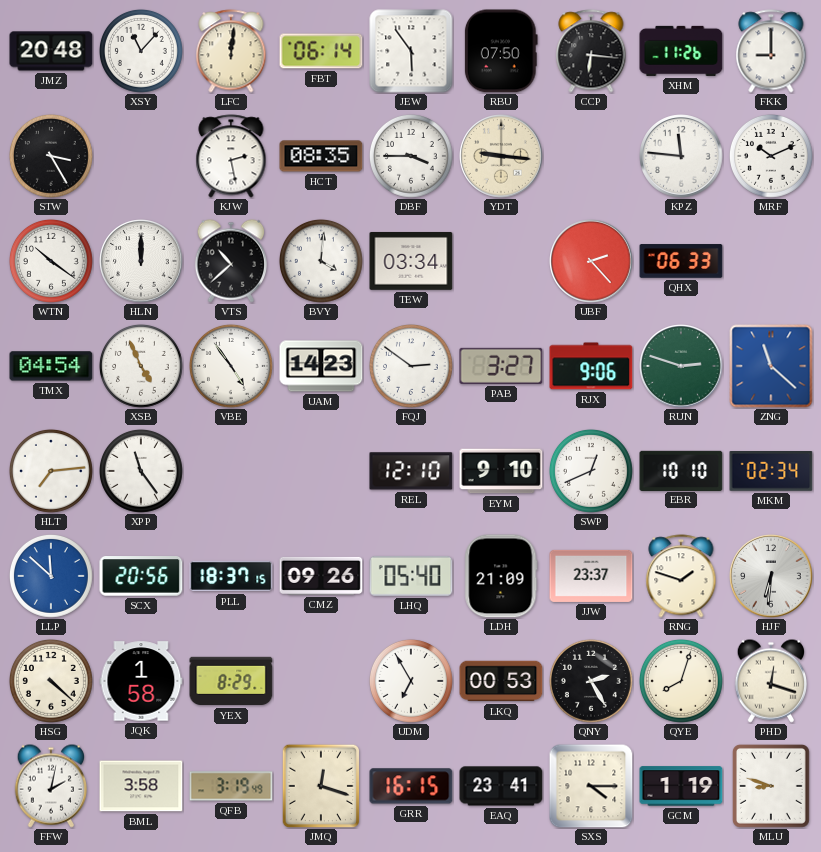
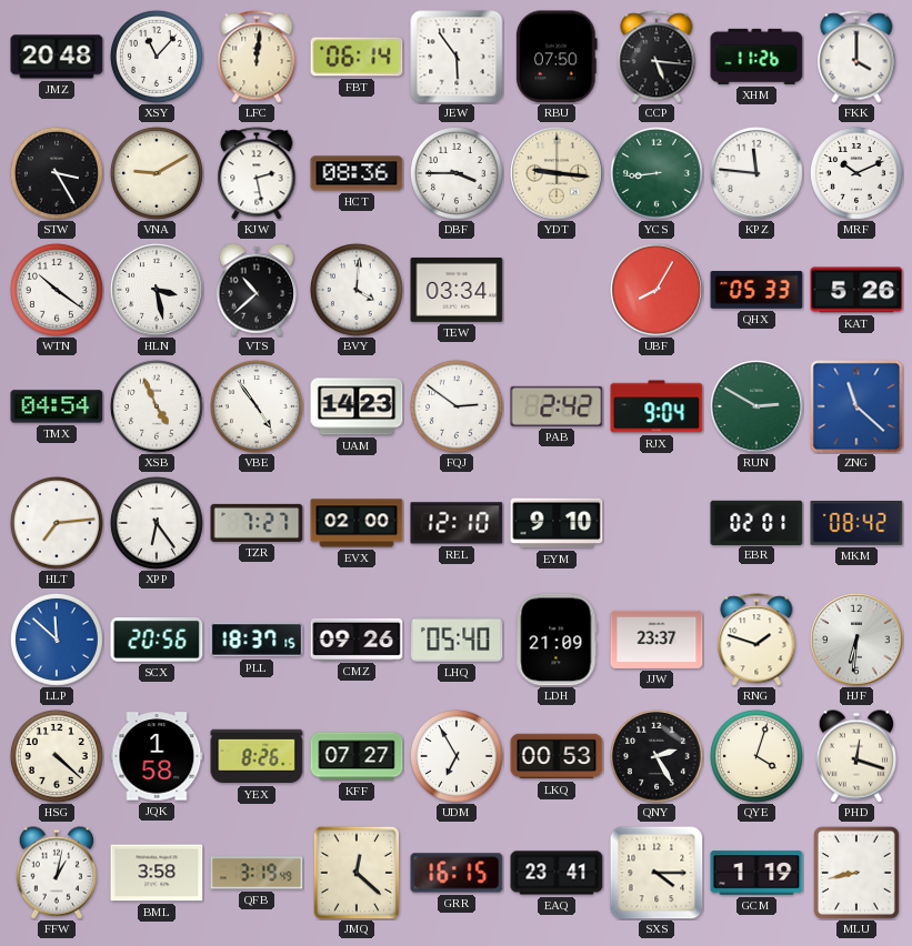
CCP: 6:16 -> 5:16
FKK: 9:00 -> 4:00
VNA: none -> 9:10
HCT: 08:35 -> 08:36
YCS: none -> 8:44
HLN: 12:00 -> 3:28
UBF: 2:23 -> 8:05
QHX: 06:33 -> 05:33
KAT: none -> 5:26
PAB: 3:27 -> 2:42
RJX: 9:06 -> 9:04
RUN: 2:48 -> 2:50
XPP: 11:24 -> 6:24
TZR: none -> 7:27
EVX: none -> 02:00
SWP: 12:41 -> none
EBR: 10:10 -> 02:01
MKM: 02:34 -> 08:42
YEX: 8:29 -> 8:26
KFF: none -> 07:27
QYE: 8:03 -> 4:03
FFW: 2:02 -> 1:02
JMQ: 12:18 -> 12:22
MLU: 8:48 -> 8:43
